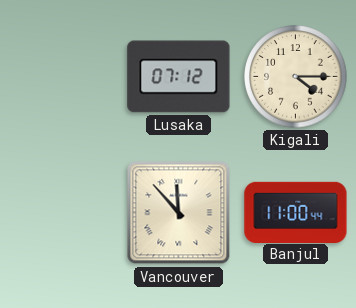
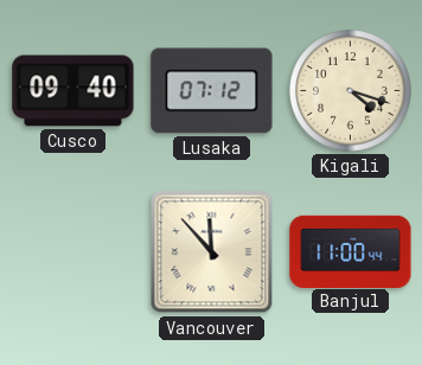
Cusco: none -> 09:40
Kigali: 4:15 -> 4:18
